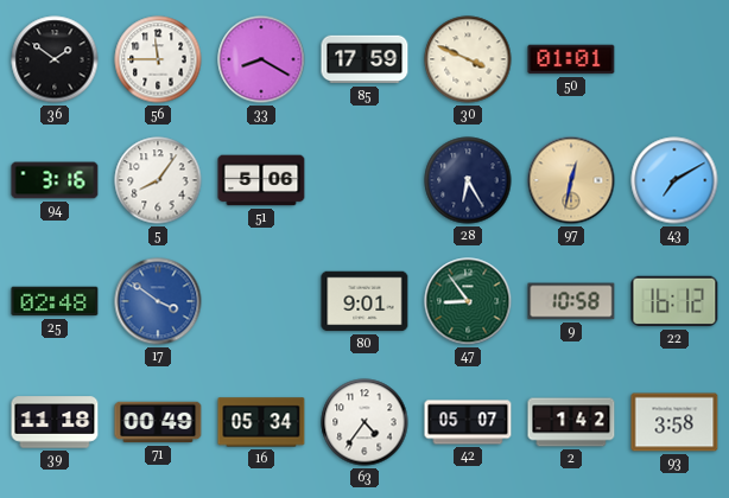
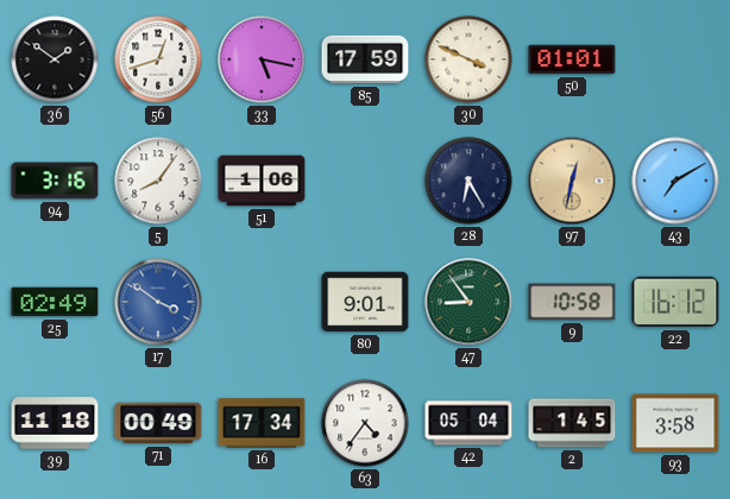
56: 11:45 -> 12:42
33: 8:20 -> 5:17
51: 5:06 -> 1:06
25: 02:48 -> 02:49
16: 05:34 -> 17:34
42: 05:07 -> 05:04
2: 1:42 -> 1:45
